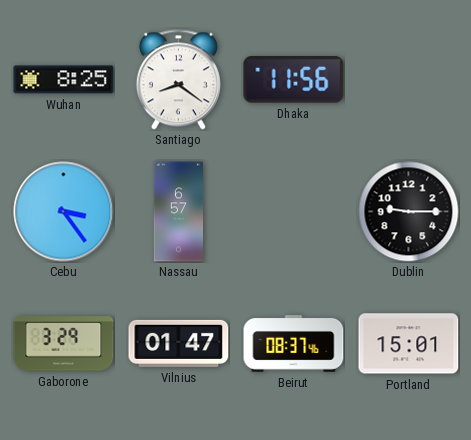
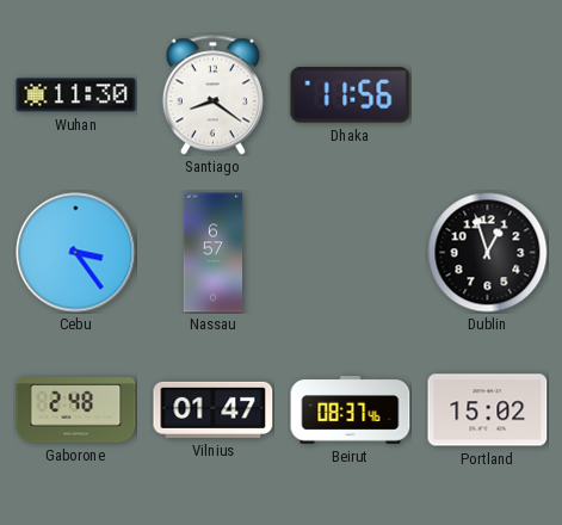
Wuhan: 8:25 -> 11:30
Dublin: 9:15 -> 12:57
Gaborone: 3:29 -> 2:48
Portland: 15:01 -> 15:02
